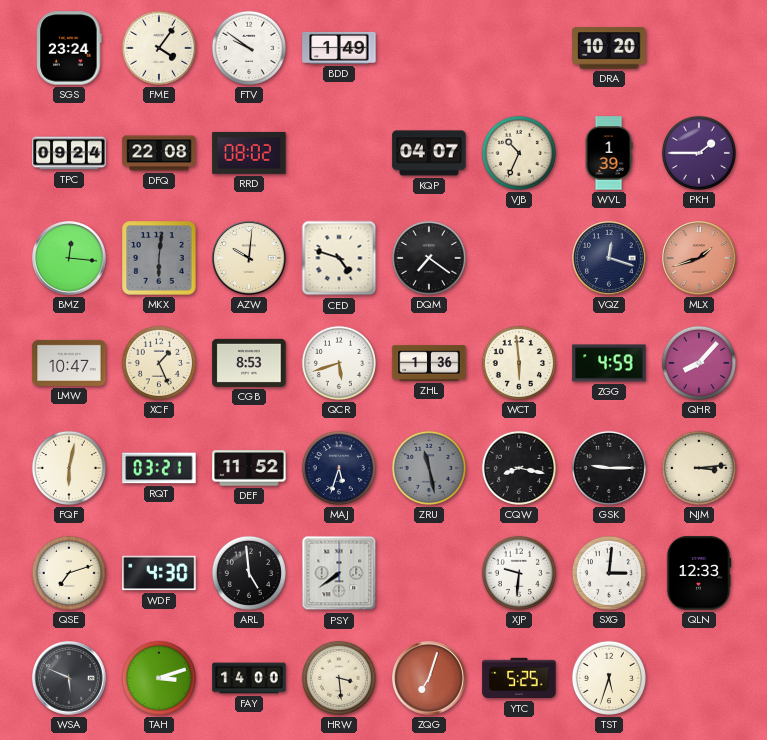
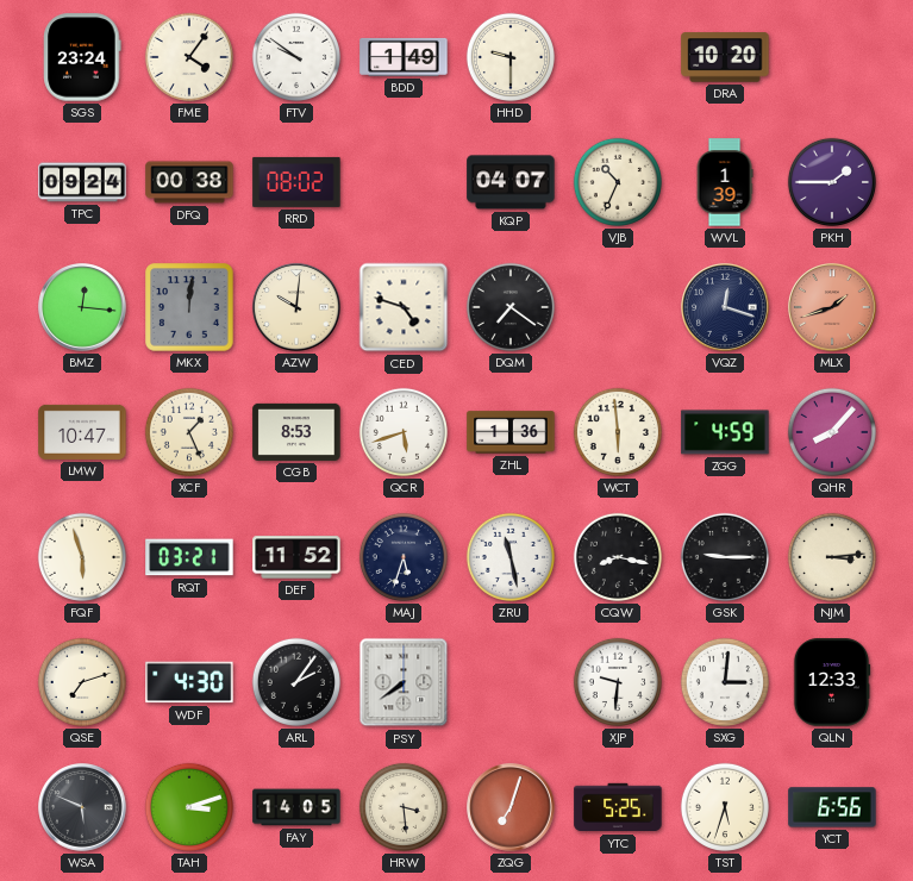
HHD: none -> 9:30
DFQ: 22:08 -> 00:38
MKX: 6:01 -> 12:01
FQF: 6:02 -> 5:57
ZRU dial: grey -> white
ARL: 4:59 -> 2:06
FAY: 14:00 -> 14:05
YCT: none -> 6:56
